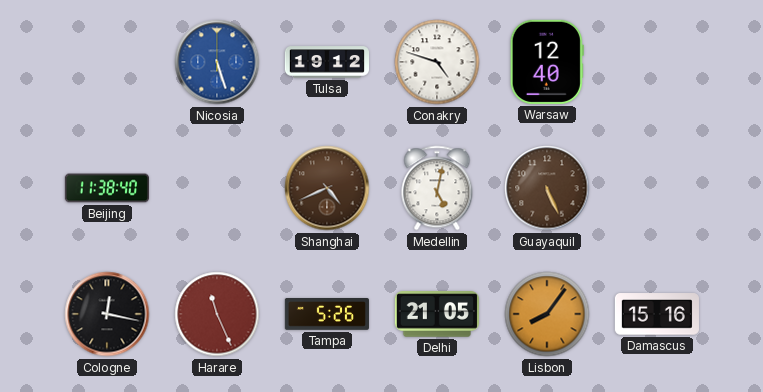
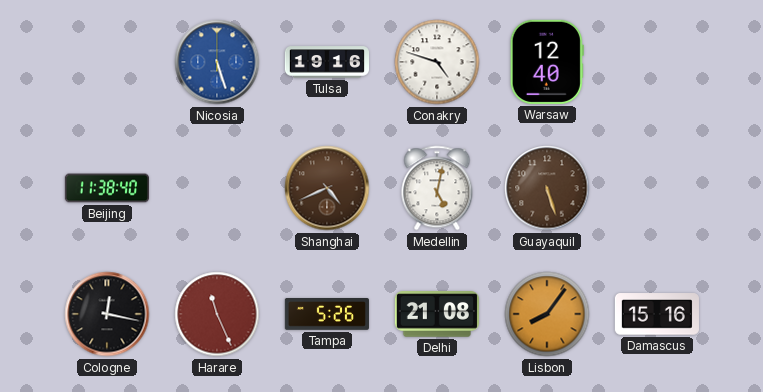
Tulsa: 19:12 -> 19:16
Guayaquil: 5:26 -> 5:27
Delhi: 21:05 -> 21:08
